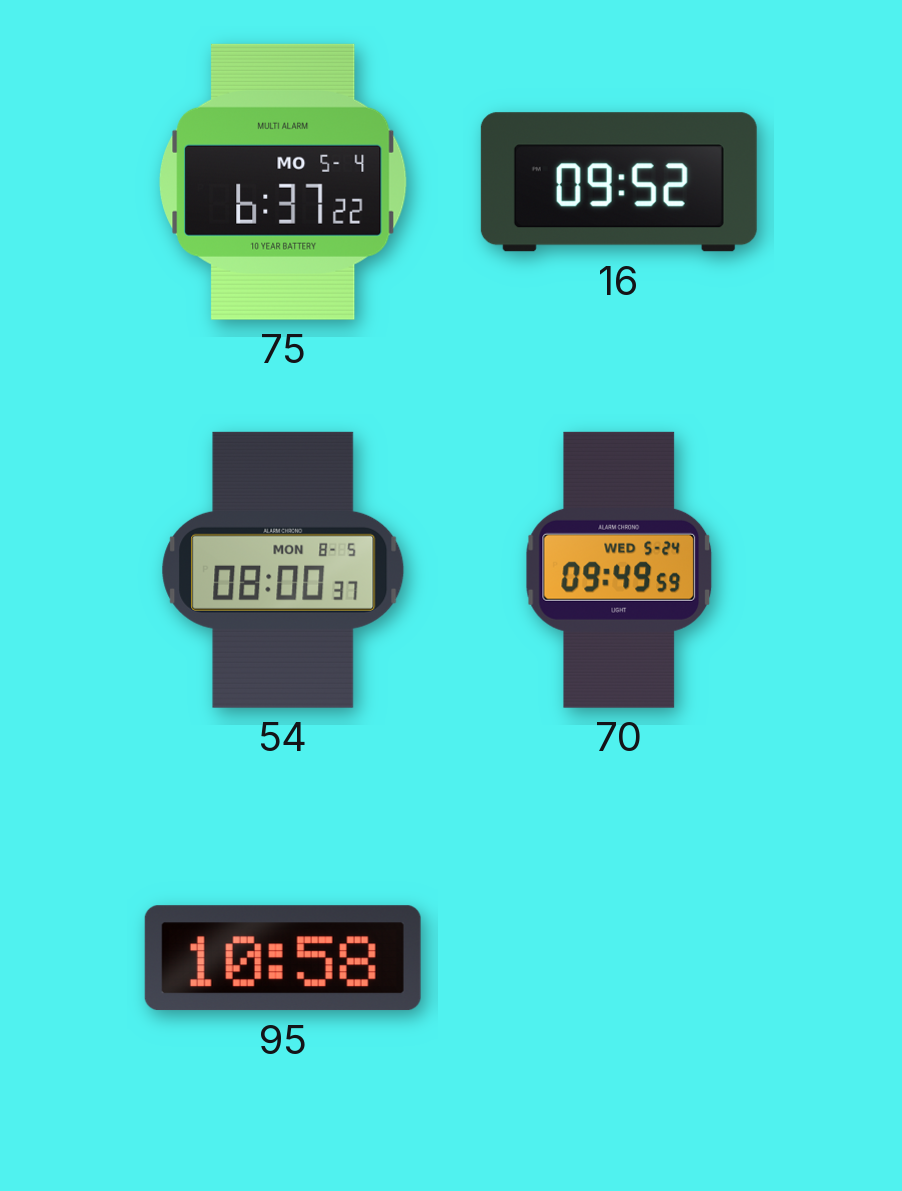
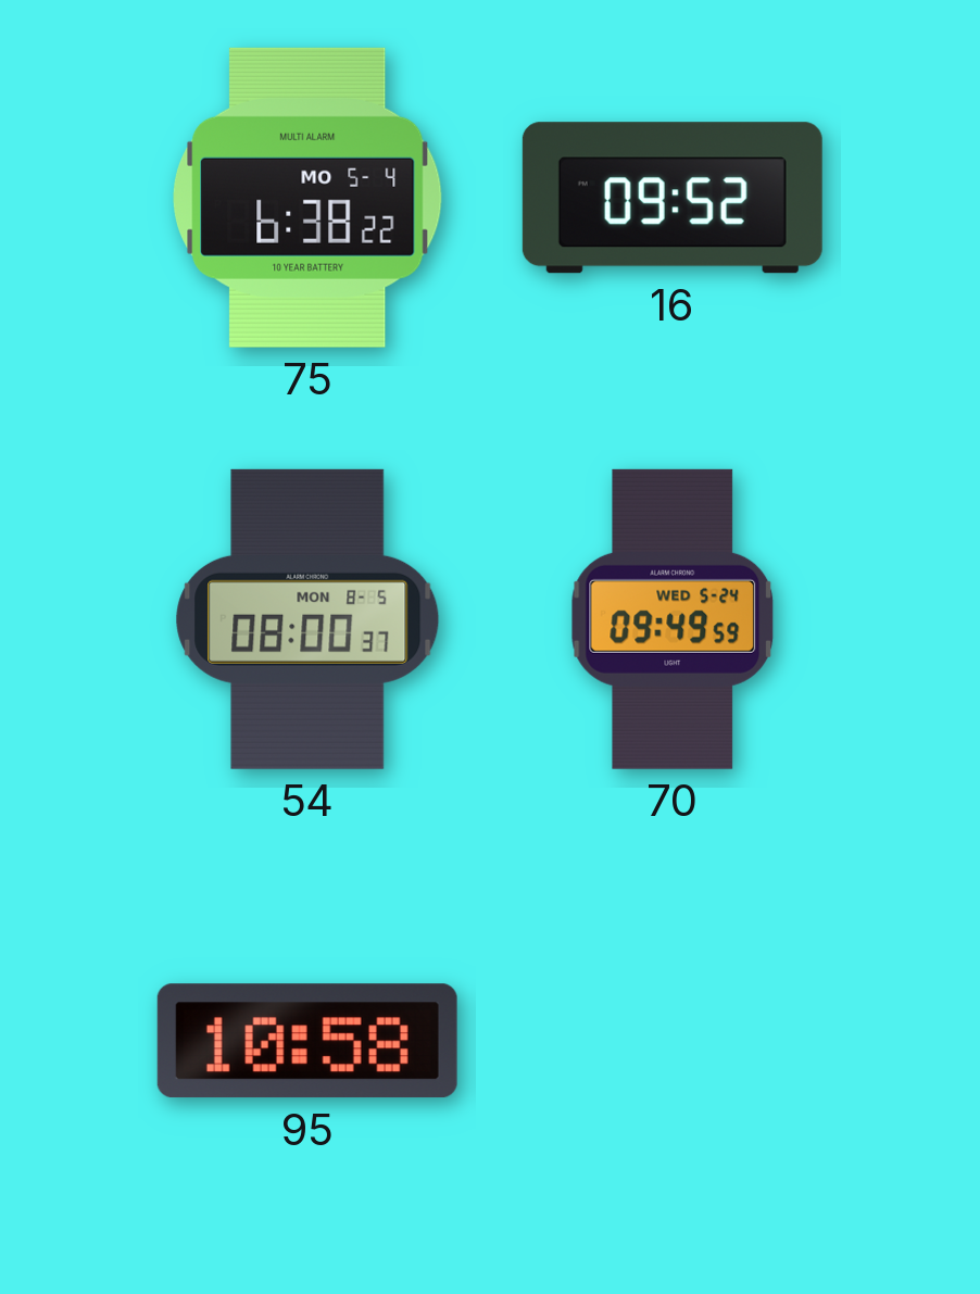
75: 6:37 -> 6:38
